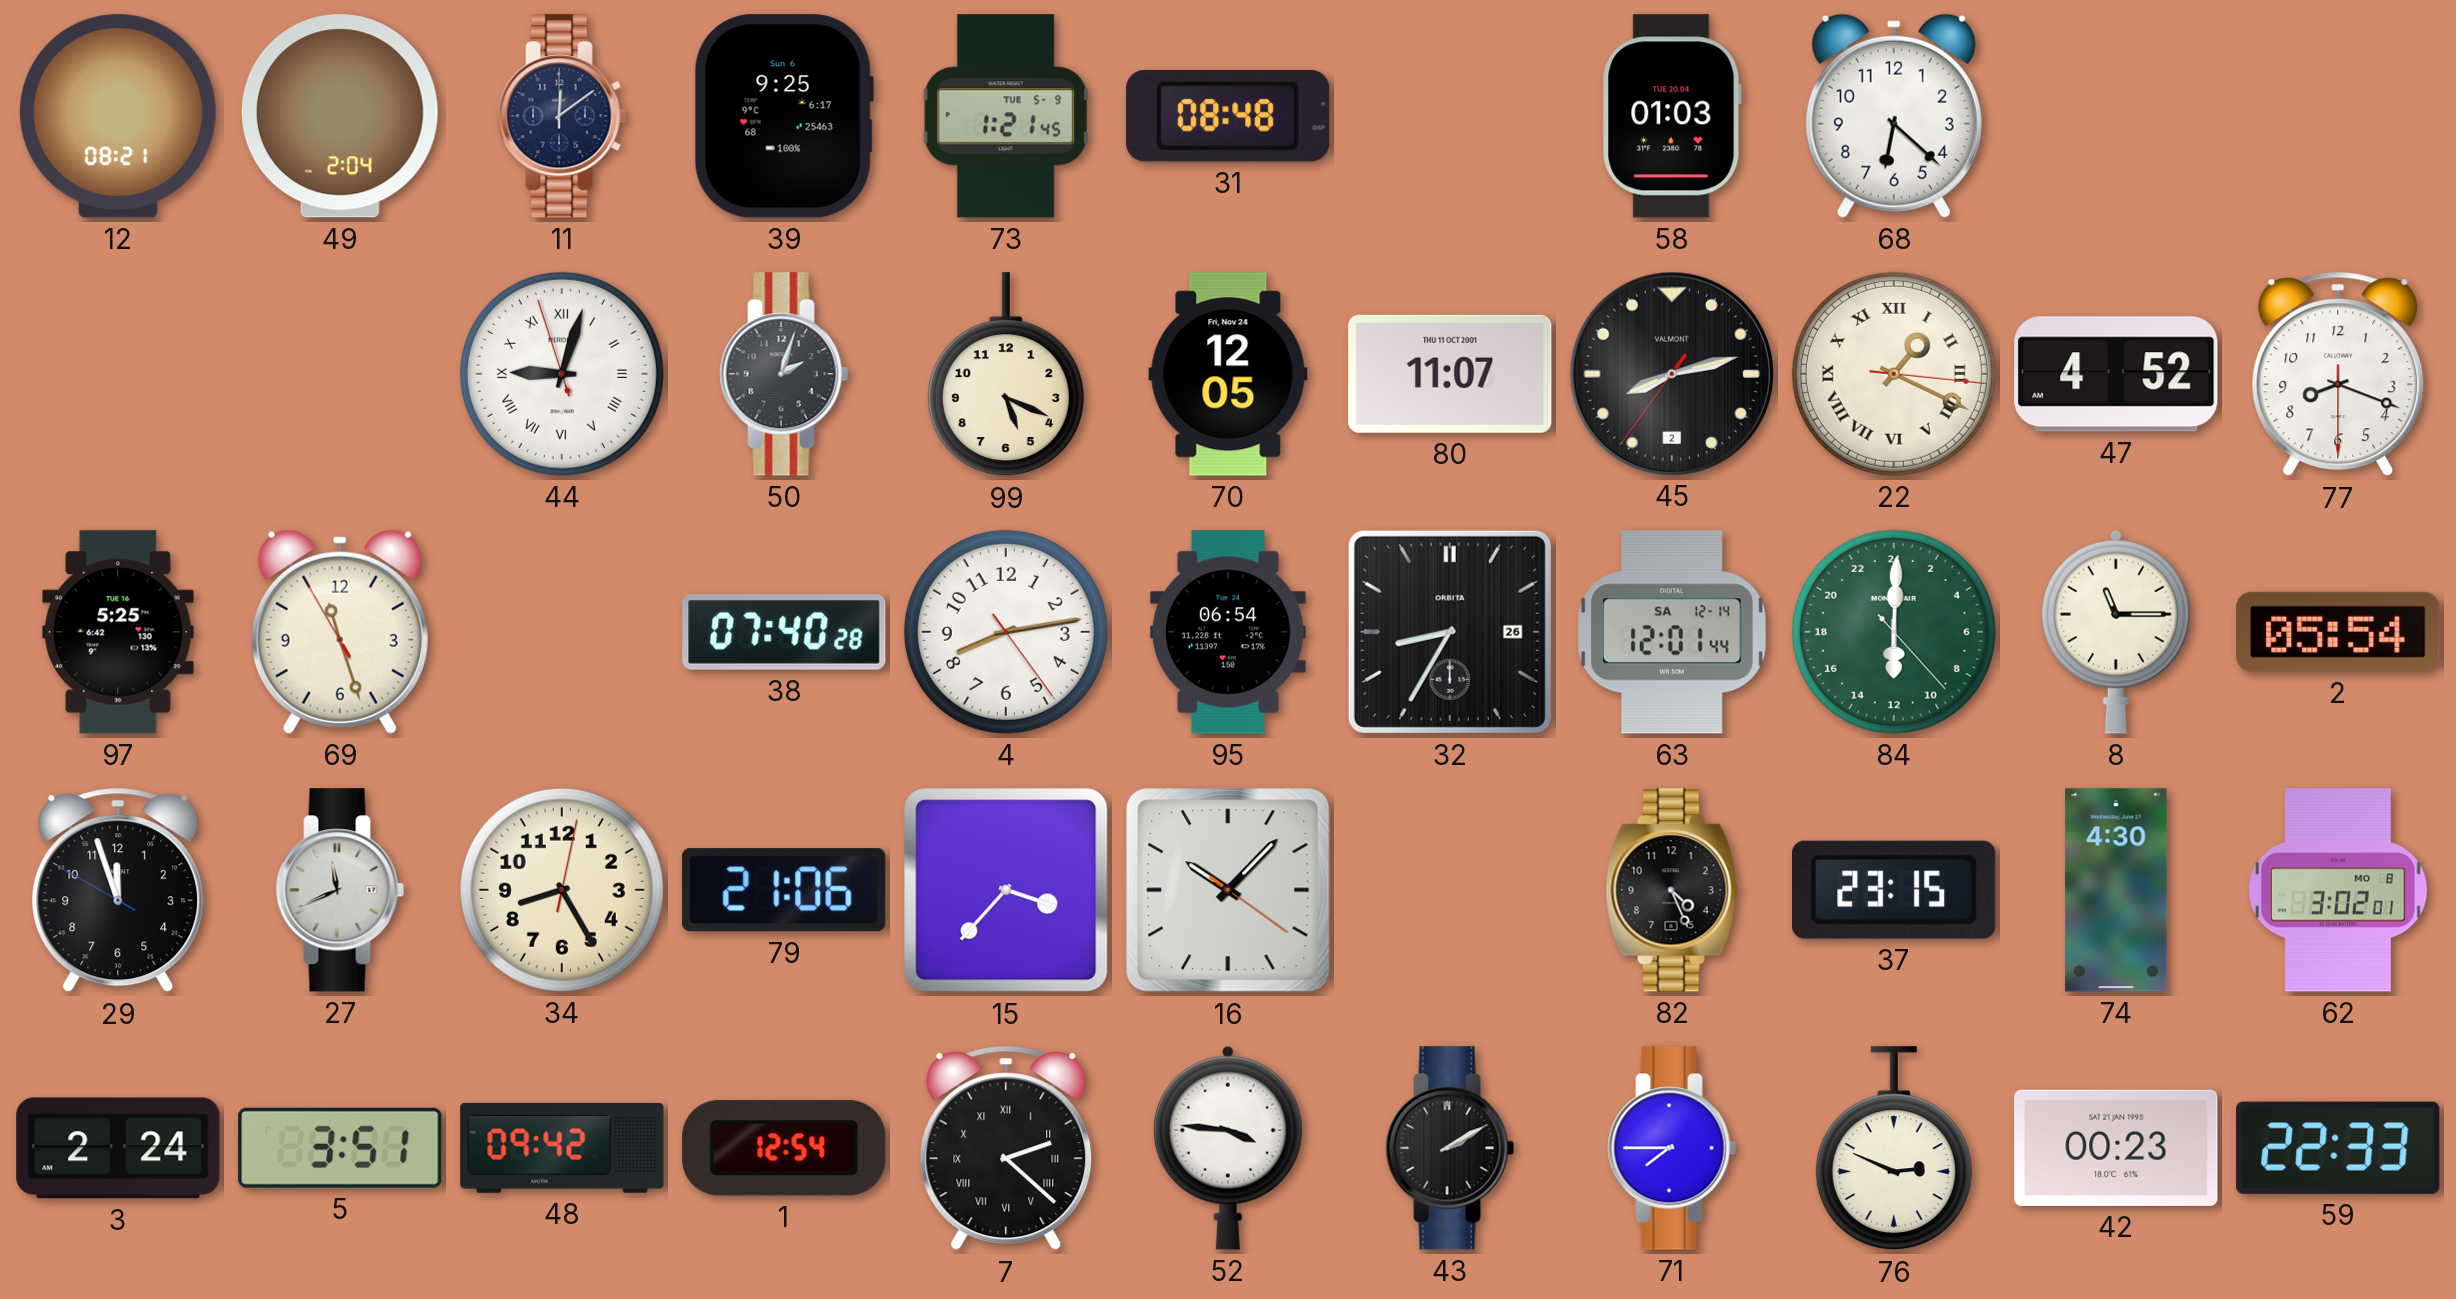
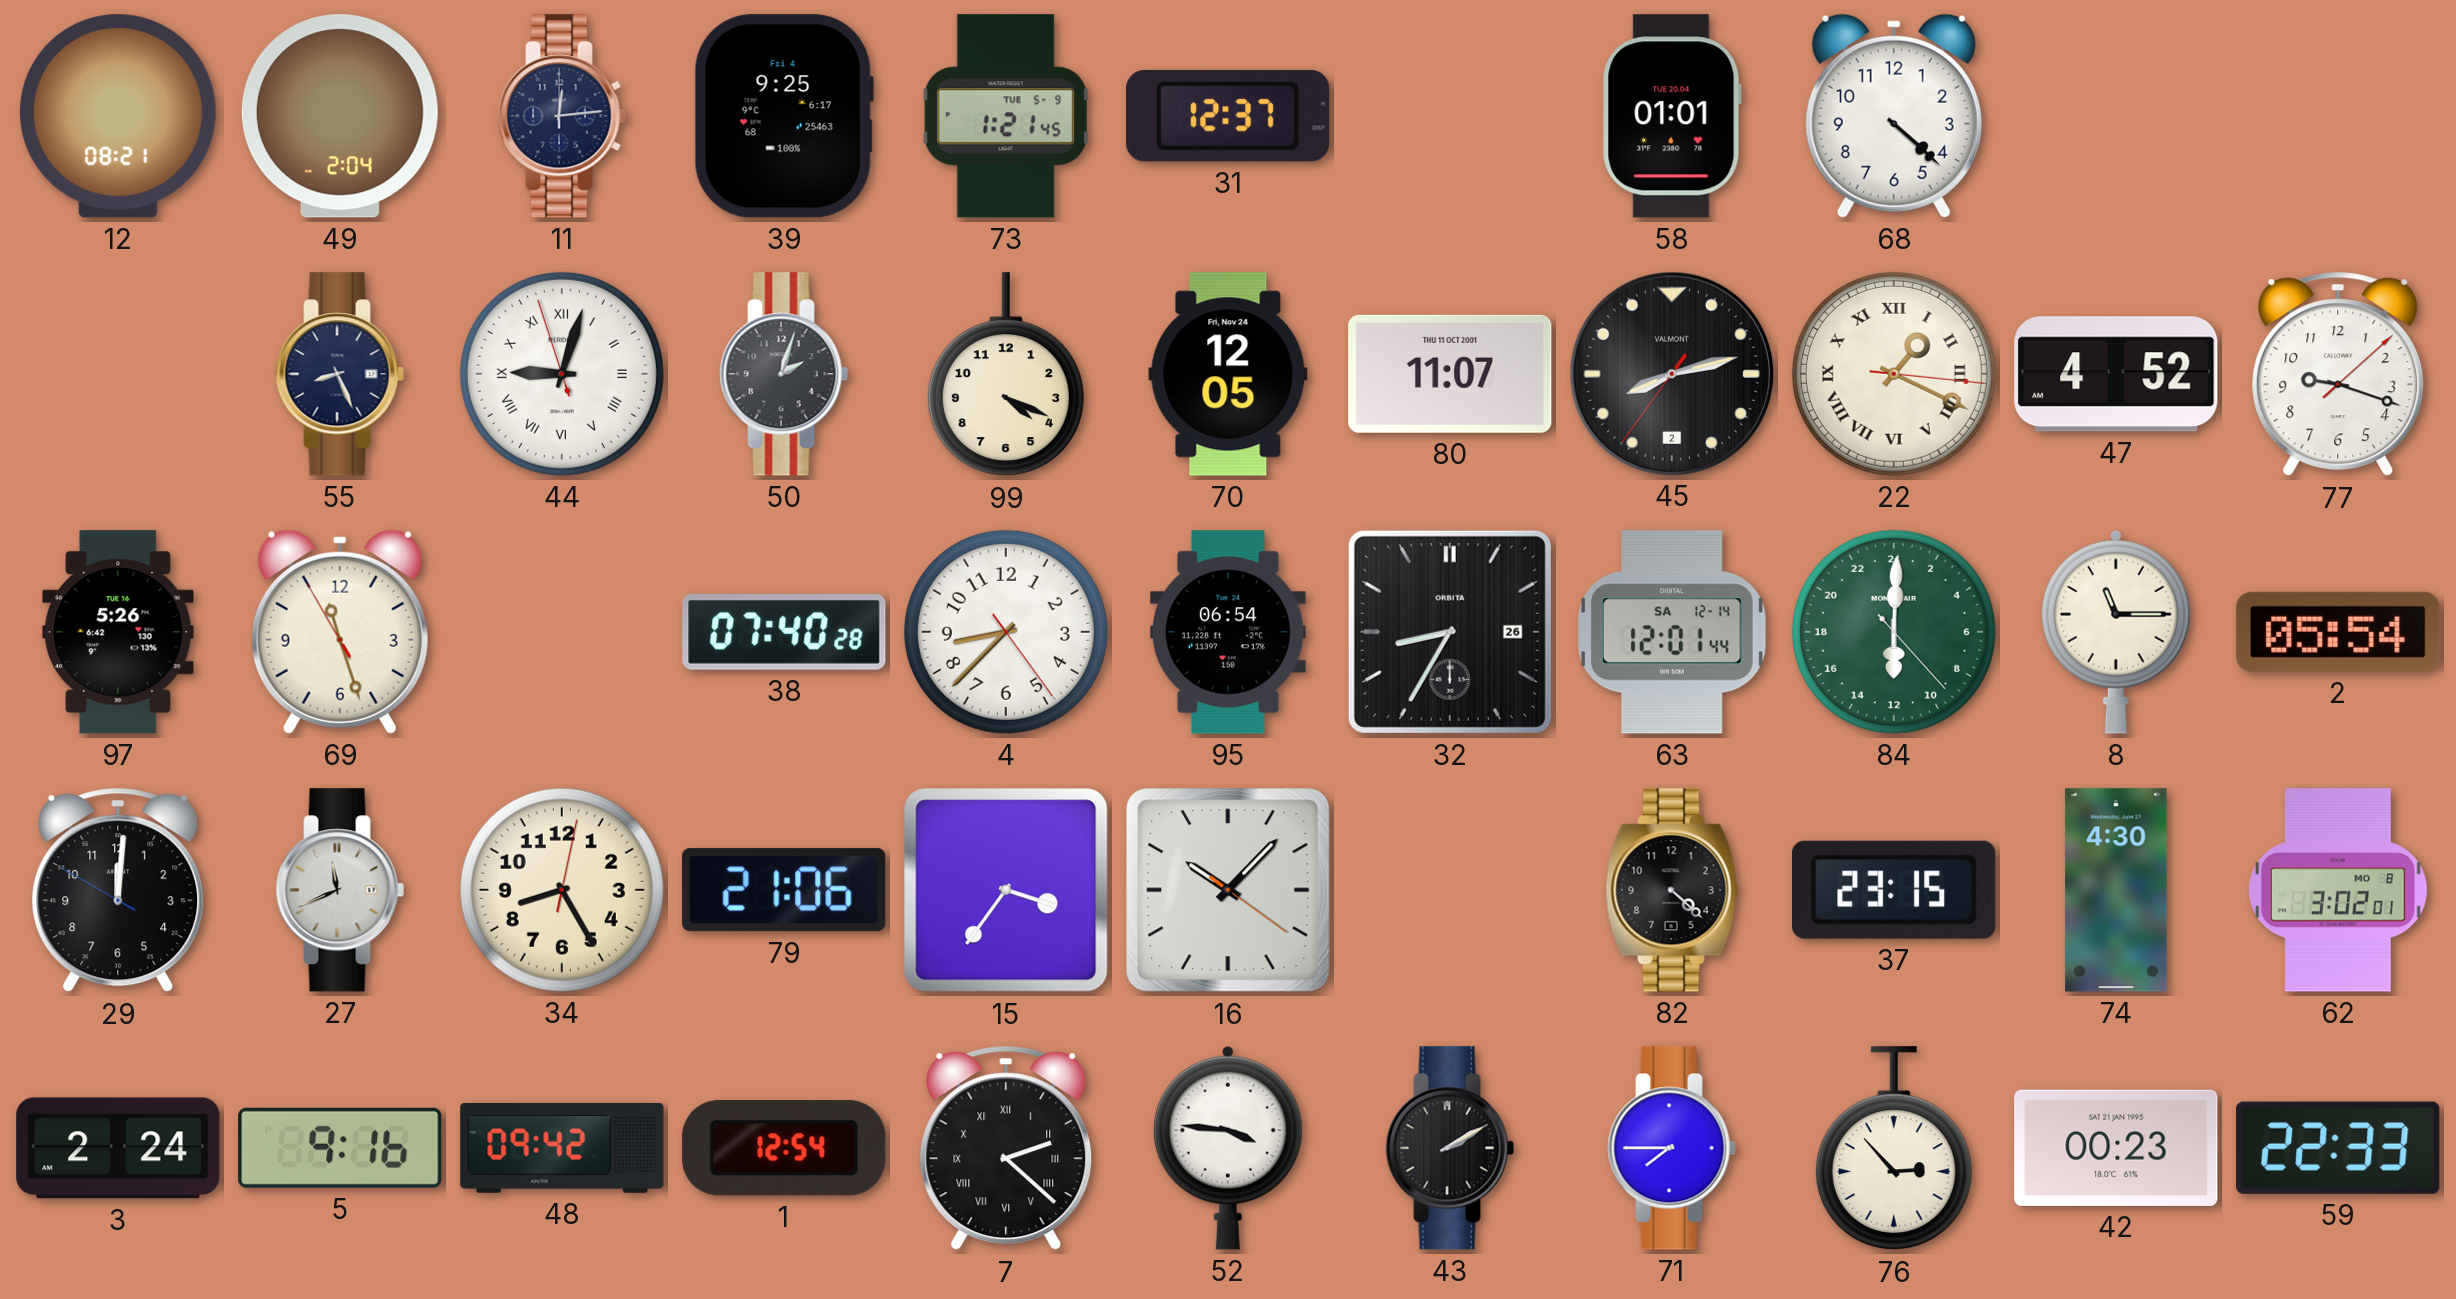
11: 12:09 -> 12:14
39 date: Sun 6 -> Fri 4
31: 08:48 -> 12:37
58: 01:03 -> 01:01
68: 6:22 -> 4:22
55: none -> 8:26
99: 5:19 -> 4:19
77: 8:18 -> 9:18
97: 5:25 -> 5:26
4: 8:13 -> 8:37
29: 11:56 -> 12:00
15: 3:37 -> 3:36
82: 4:26 -> 4:22
5: 3:51 -> 9:16
76: 2:49 -> 2:53
